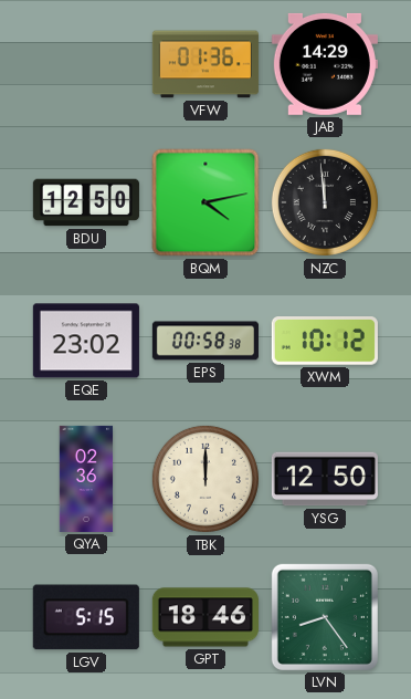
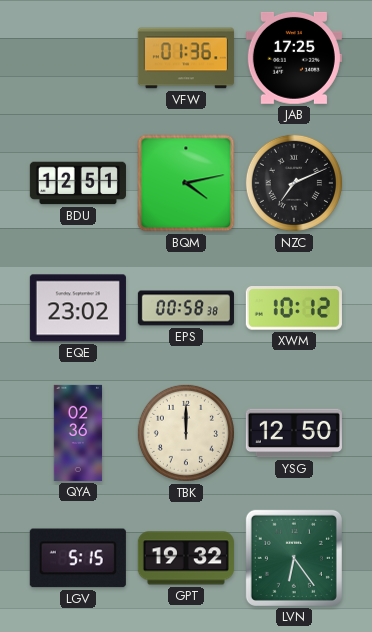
JAB: 14:29 -> 17:25
BDU: 12:50 -> 12:51
NZC: 11:59 -> 7:11
GPT: 18:46 -> 19:32
LVN: 8:24 -> 6:24
